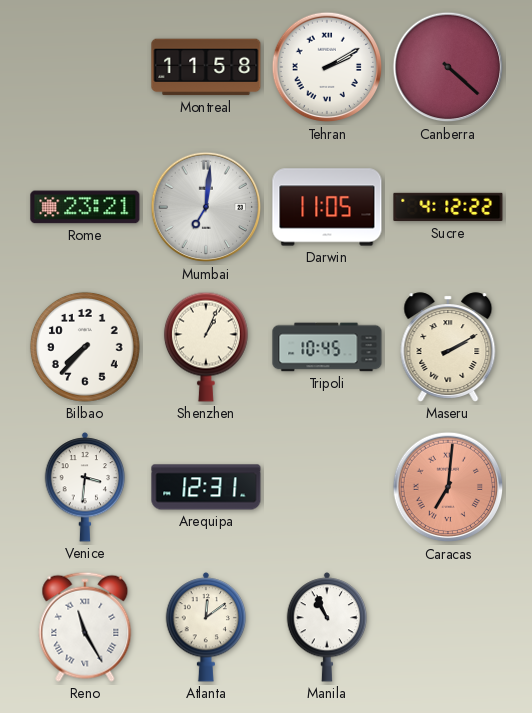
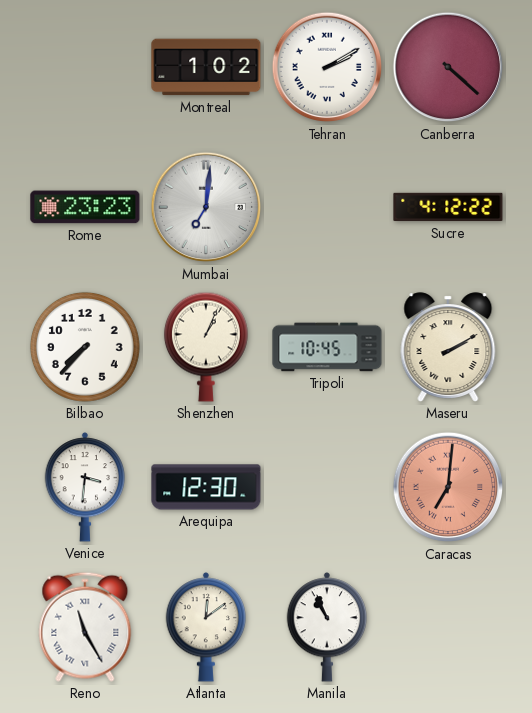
Montreal: 11:58 -> 1:02
Rome: 23:21 -> 23:23
Darwin: 11:05 -> none
Arequipa: 12:31 -> 12:30
